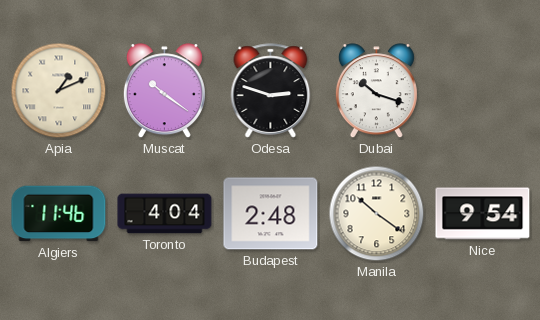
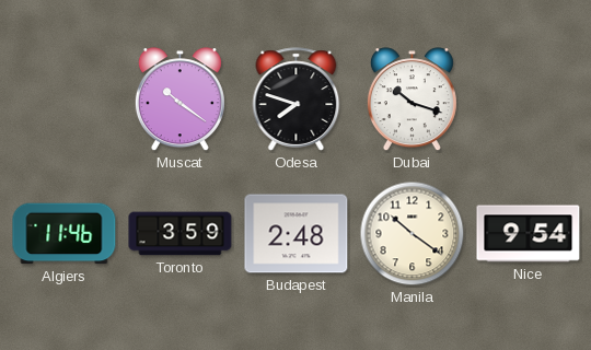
Apia: 1:11 -> none
Odesa: 2:48 -> 7:48
Toronto: 4:04 -> 3:59
